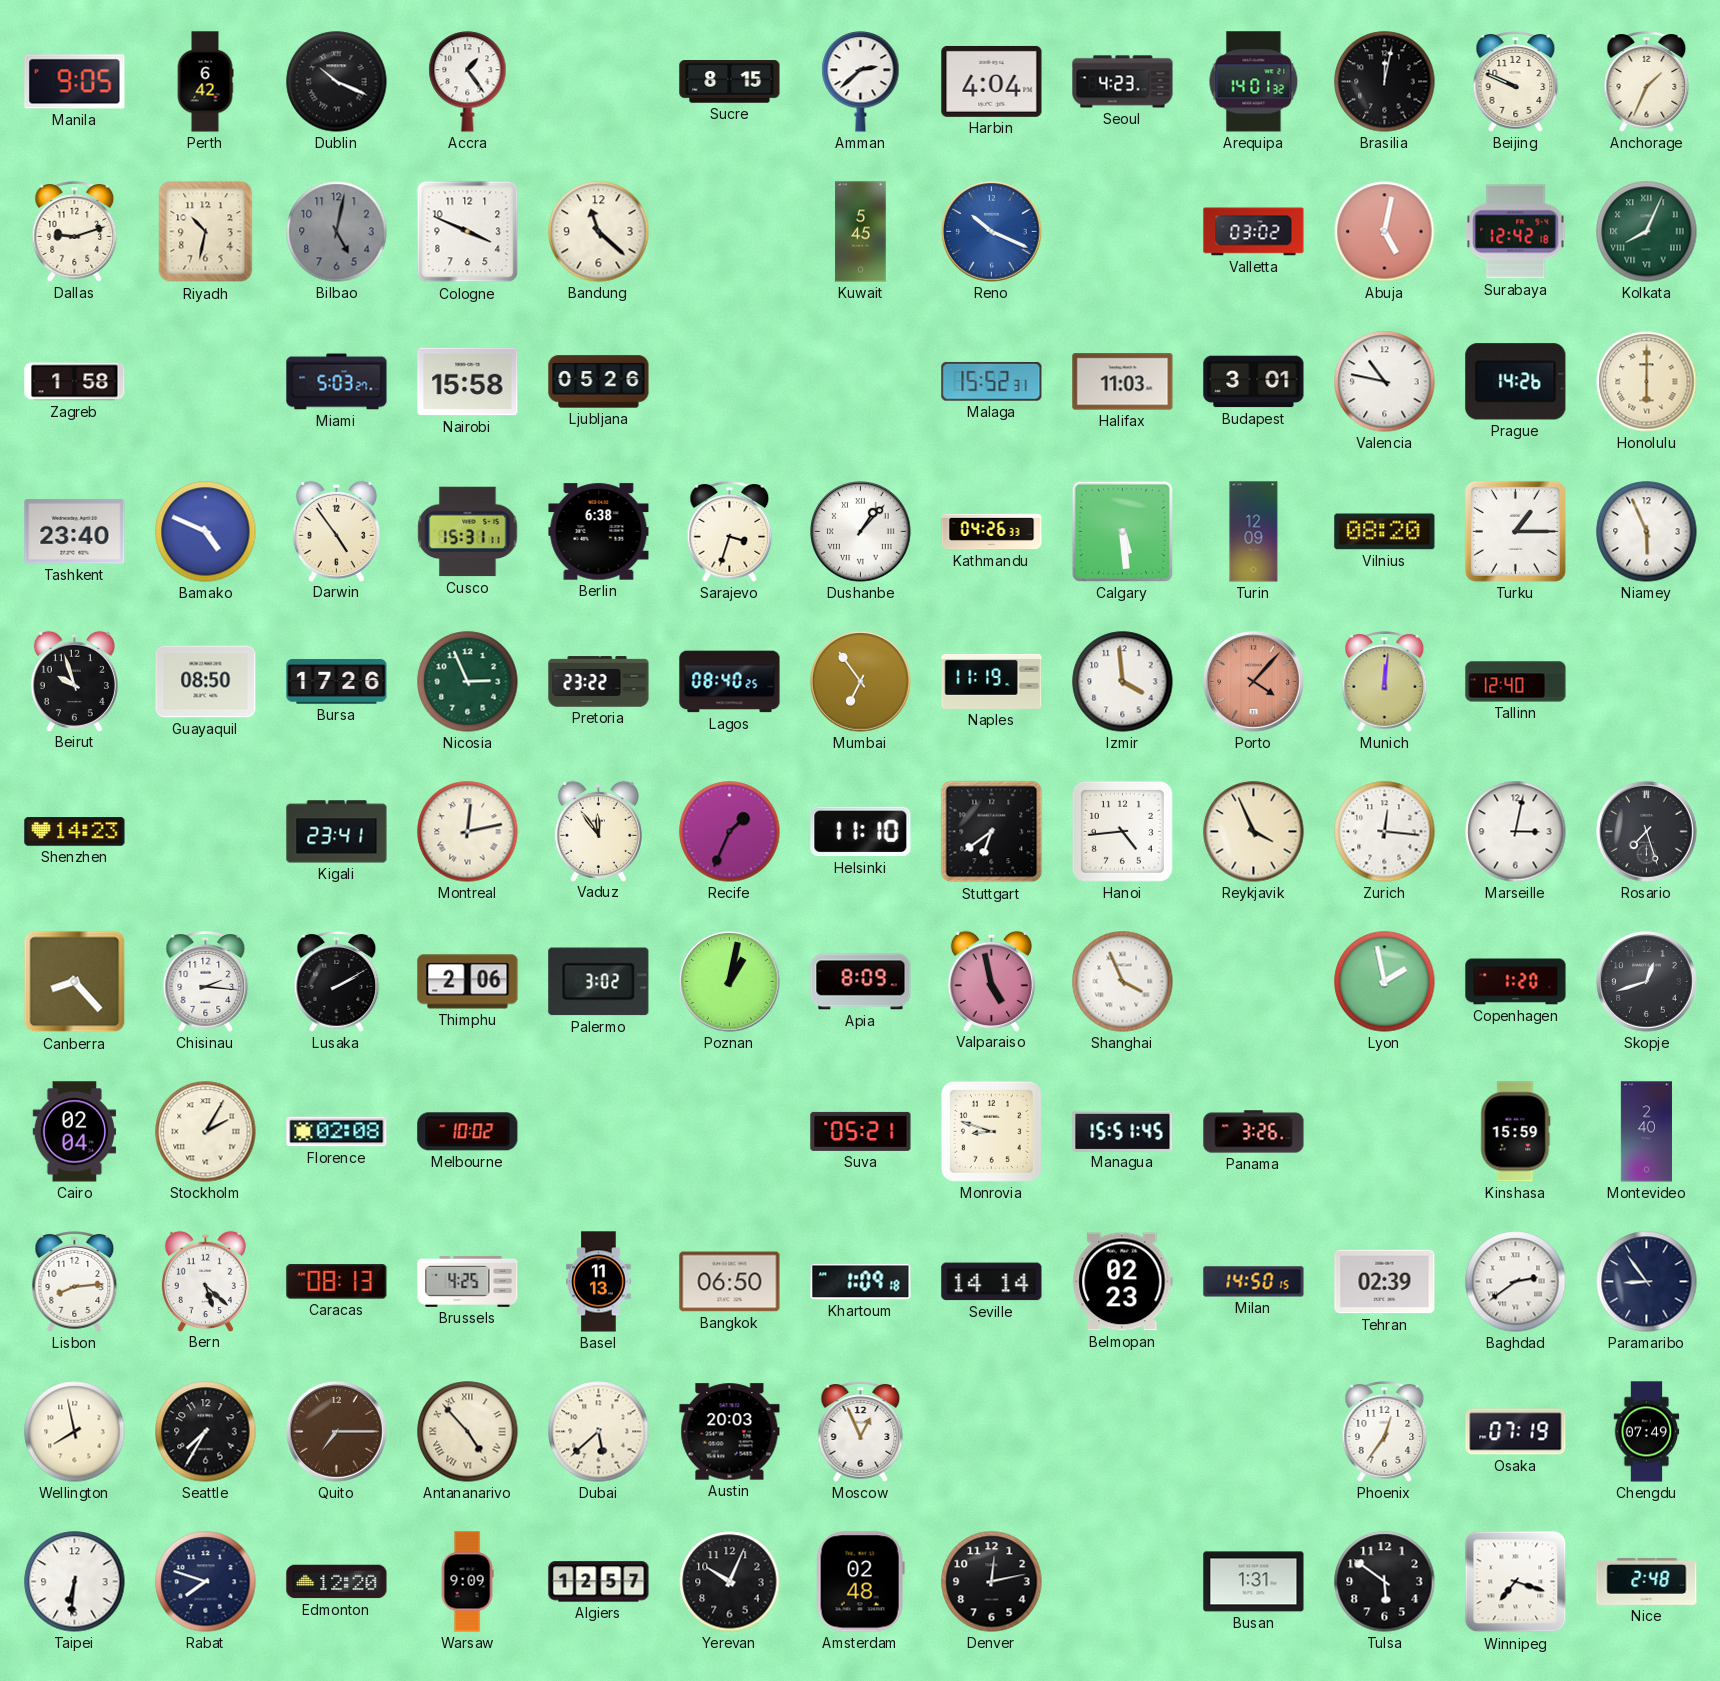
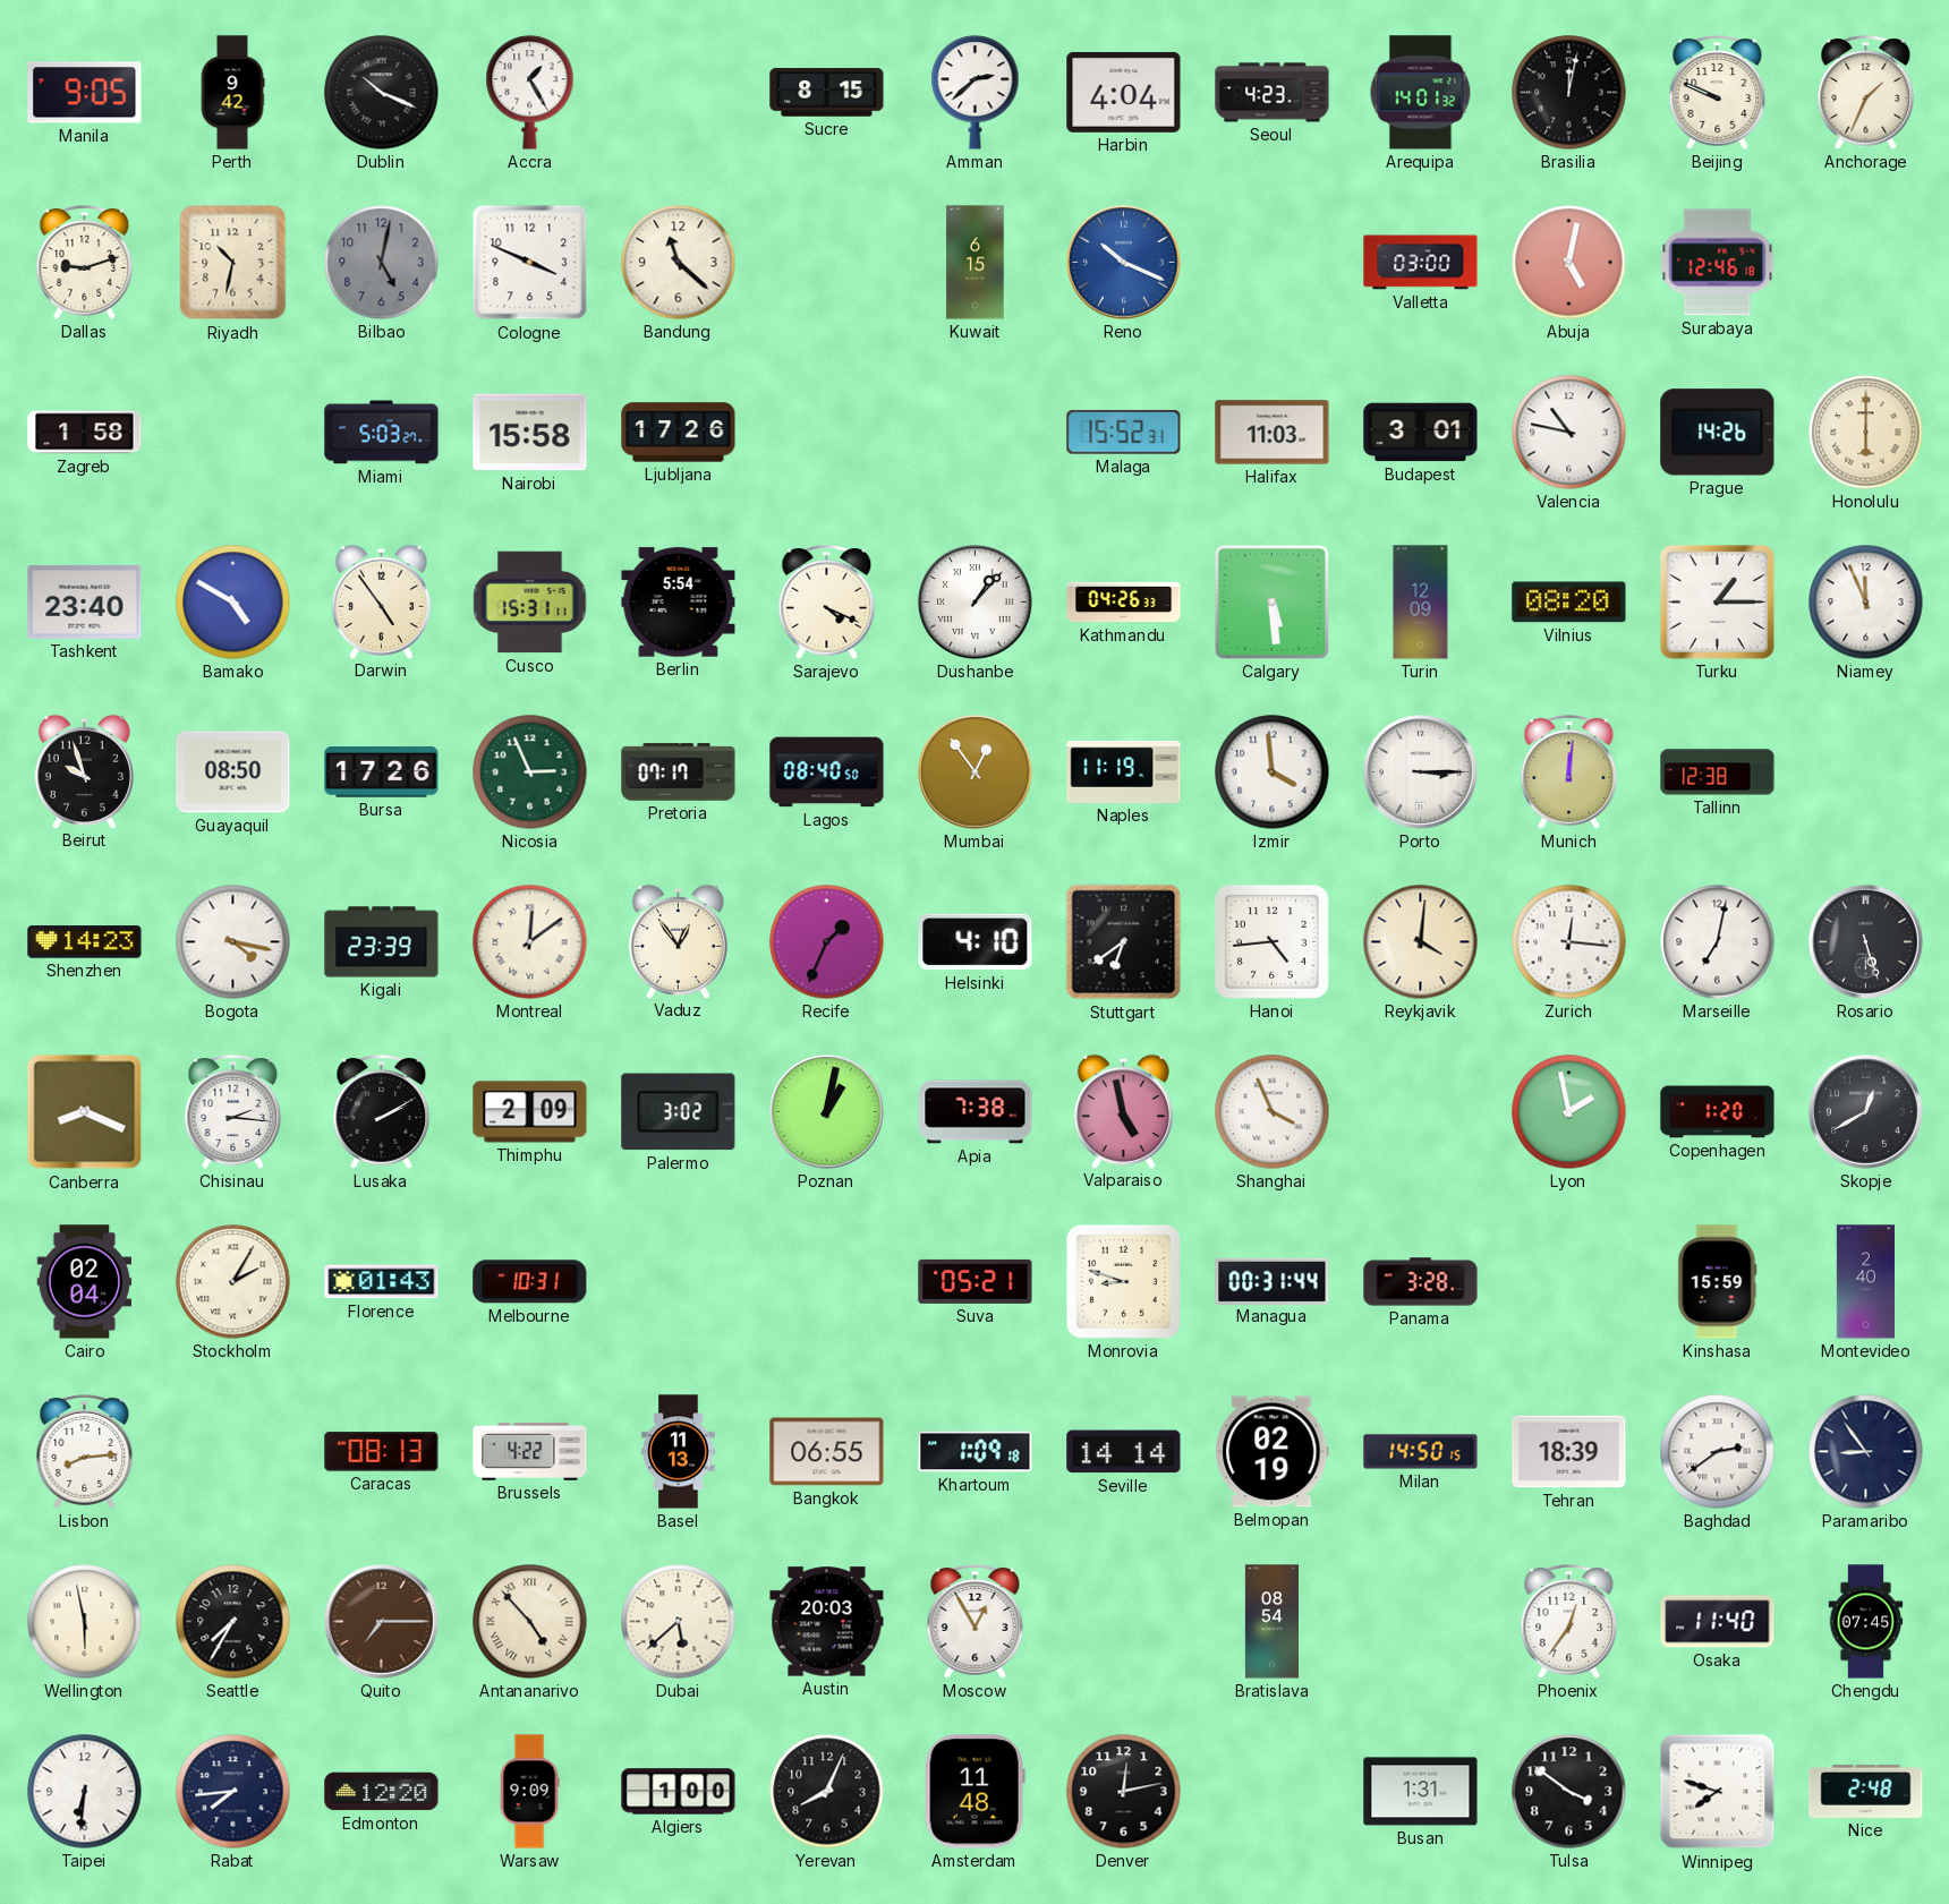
Perth: 6:42 -> 9:42
Accra: 1:24 -> 1:25
Kuwait: 5:45 -> 6:15
Valletta: 03:02 -> 03:00
Surabaya: 12:42 -> 12:46
Kolkata: 8:04 -> none
Ljubljana: 05:26 -> 17:26
Bamako: 4:49 -> 4:50
Berlin: 6:38 -> 5:54
Sarajevo: 3:33 -> 4:19
Niamey: 5:56 -> 11:56
Pretoria: 23:22 -> 07:17
Lagos: 08:40:25 -> 08:40:50
Mumbai: 6:54 -> 12:54
Porto: 4:07 -> 3:15
Porto dial: salmon -> white
Tallinn: 12:40 -> 12:38
Bogota: none -> 4:17
Kigali: 23:41 -> 23:39
Montreal: 12:13 -> 12:09
Vaduz: 11:54 -> 12:54
Helsinki: 11:10 -> 4:10
Reykjavik: 3:56 -> 4:01
Marseille: 3:02 -> 7:02
Rosario: 7:27 -> 5:27
Canberra: 8:23 -> 8:19
Thimphu: 2:06 -> 2:09
Apia: 8:09 -> 7:38
Skopje: 12:42 -> 12:40
Florence: 02:08 -> 01:43
Melbourne: 10:02 -> 10:31
Managua: 15:51 -> 00:31
Panama: 3:26 -> 3:28
Bern: 5:22 -> none
Brussels: 4:25 -> 4:22
Bangkok: 06:50 -> 06:55
Belmopan: 02:23 -> 02:19
Tehran: 02:39 -> 18:39
Wellington: 7:58 -> 5:58
Moscow: 12:56 -> 12:55
Bratislava: none -> 08:54
Osaka: 07:19 -> 11:40
Chengdu: 07:49 -> 07:45
Rabat: 7:48 -> 7:44
Algiers: 12:57 -> 1:00
Yerevan: 10:04 -> 8:04
Amsterdam: 02:48 -> 11:48
Tulsa: 5:51 -> 3:51
Winnipeg: 7:18 -> 7:48
